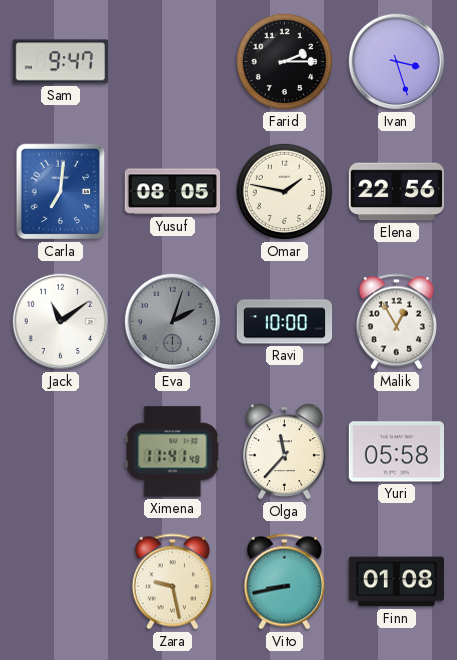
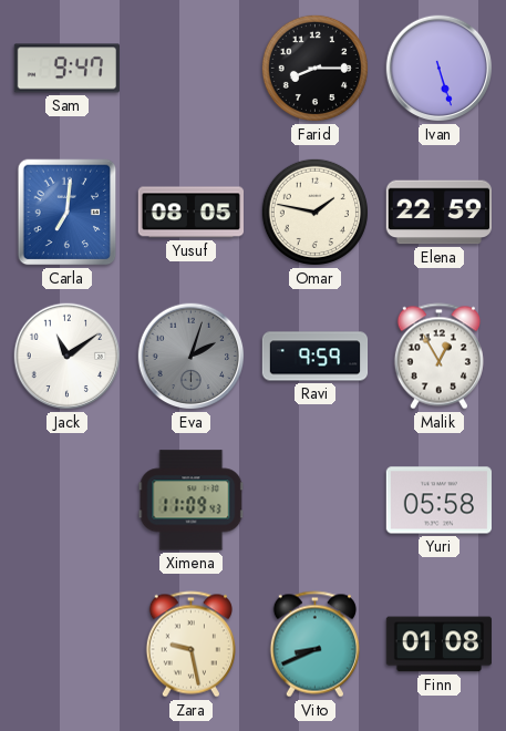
Farid: 2:15 -> 8:15
Ivan: 3:27 -> 5:27
Elena: 22:56 -> 22:59
Ravi: 10:00 -> 9:59
Ximena: 11:41 -> 11:09
Olga: 11:37 -> none
Vito: 8:43 -> 8:41
